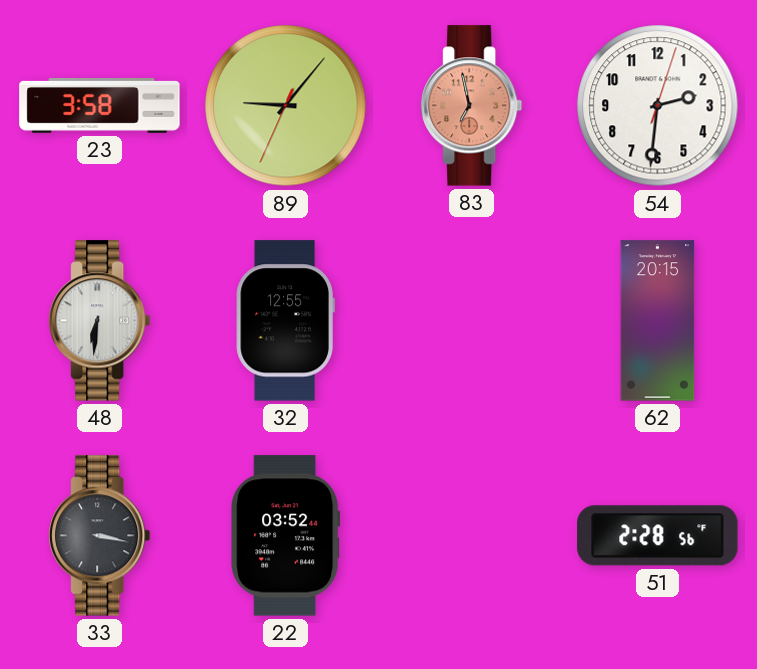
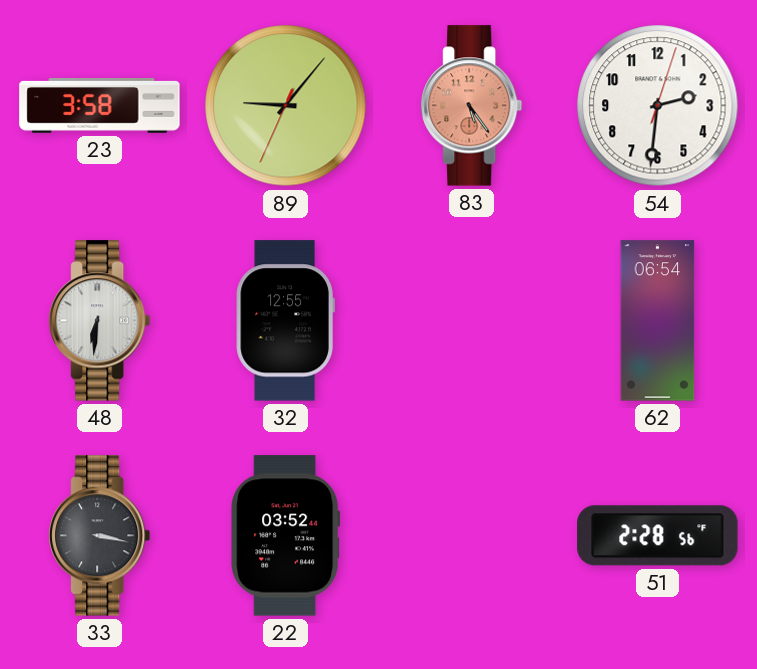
83: 6:58 -> 5:24
62: 20:15 -> 06:54
